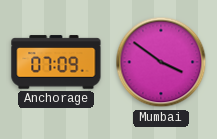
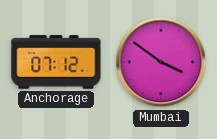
Anchorage: 07:09 -> 07:12
